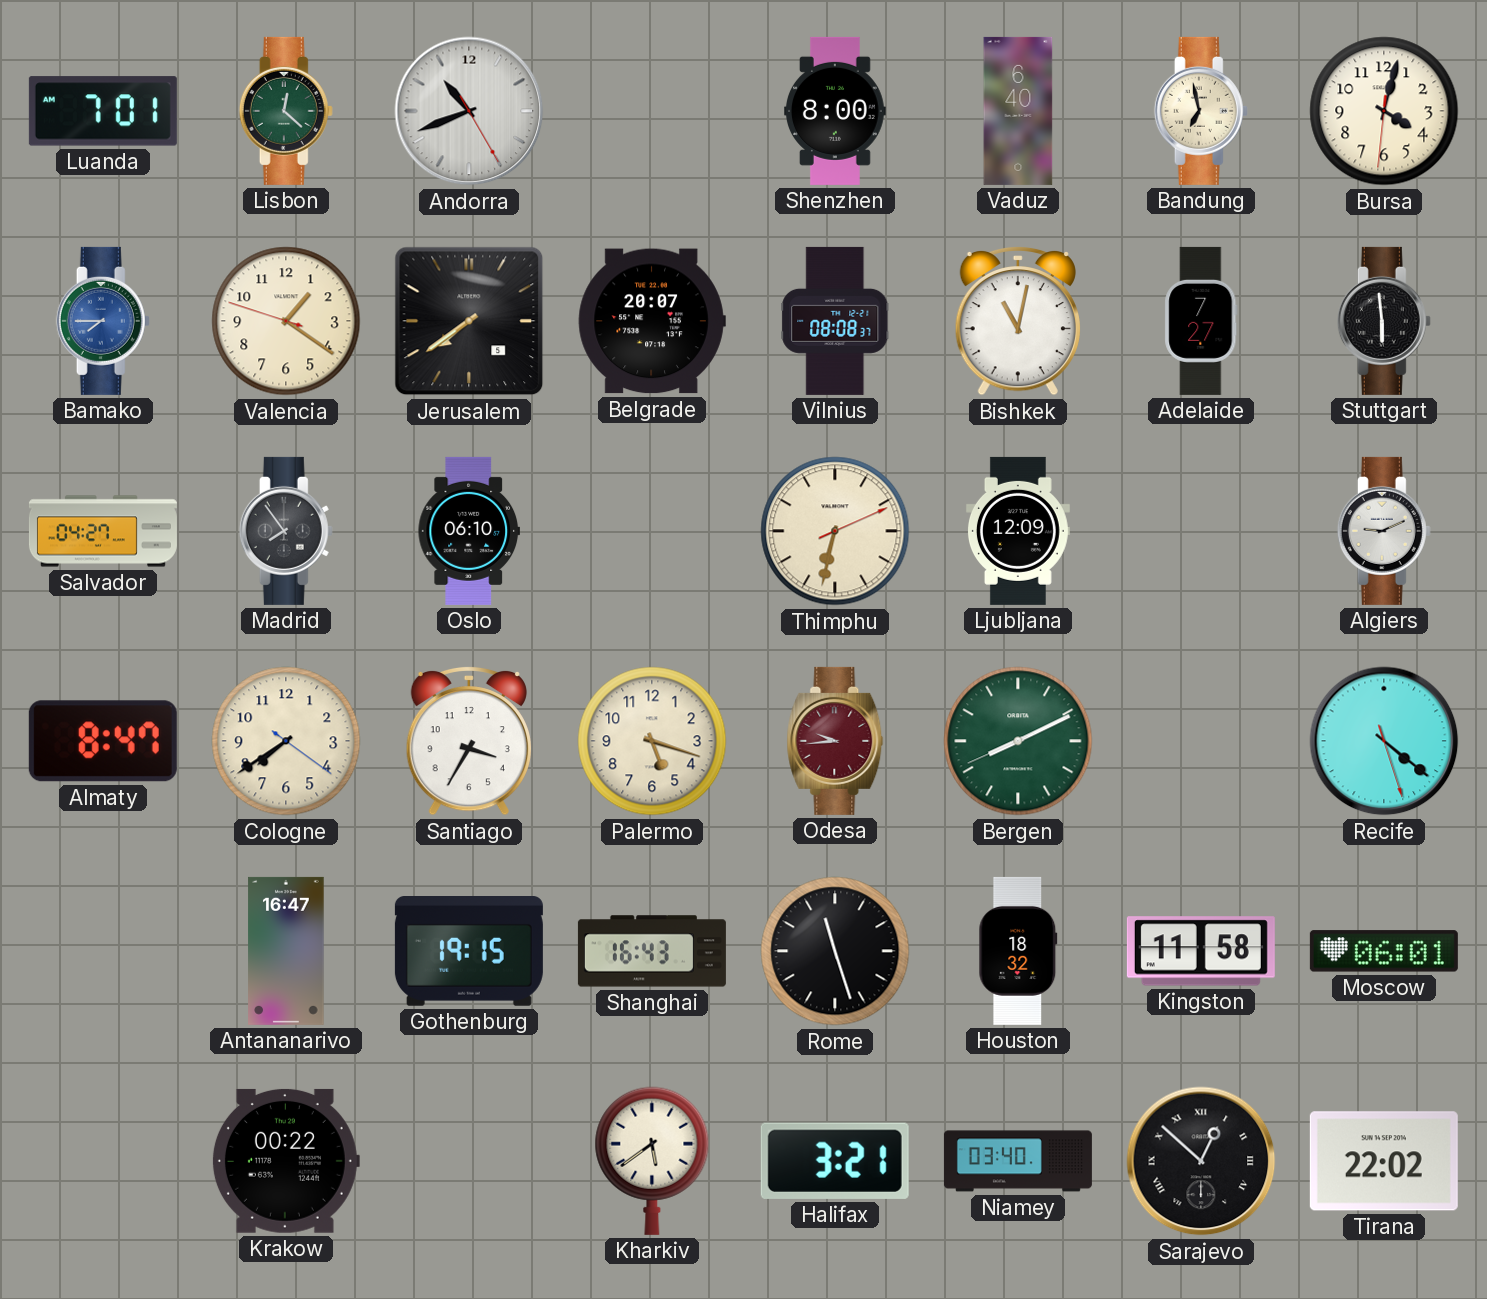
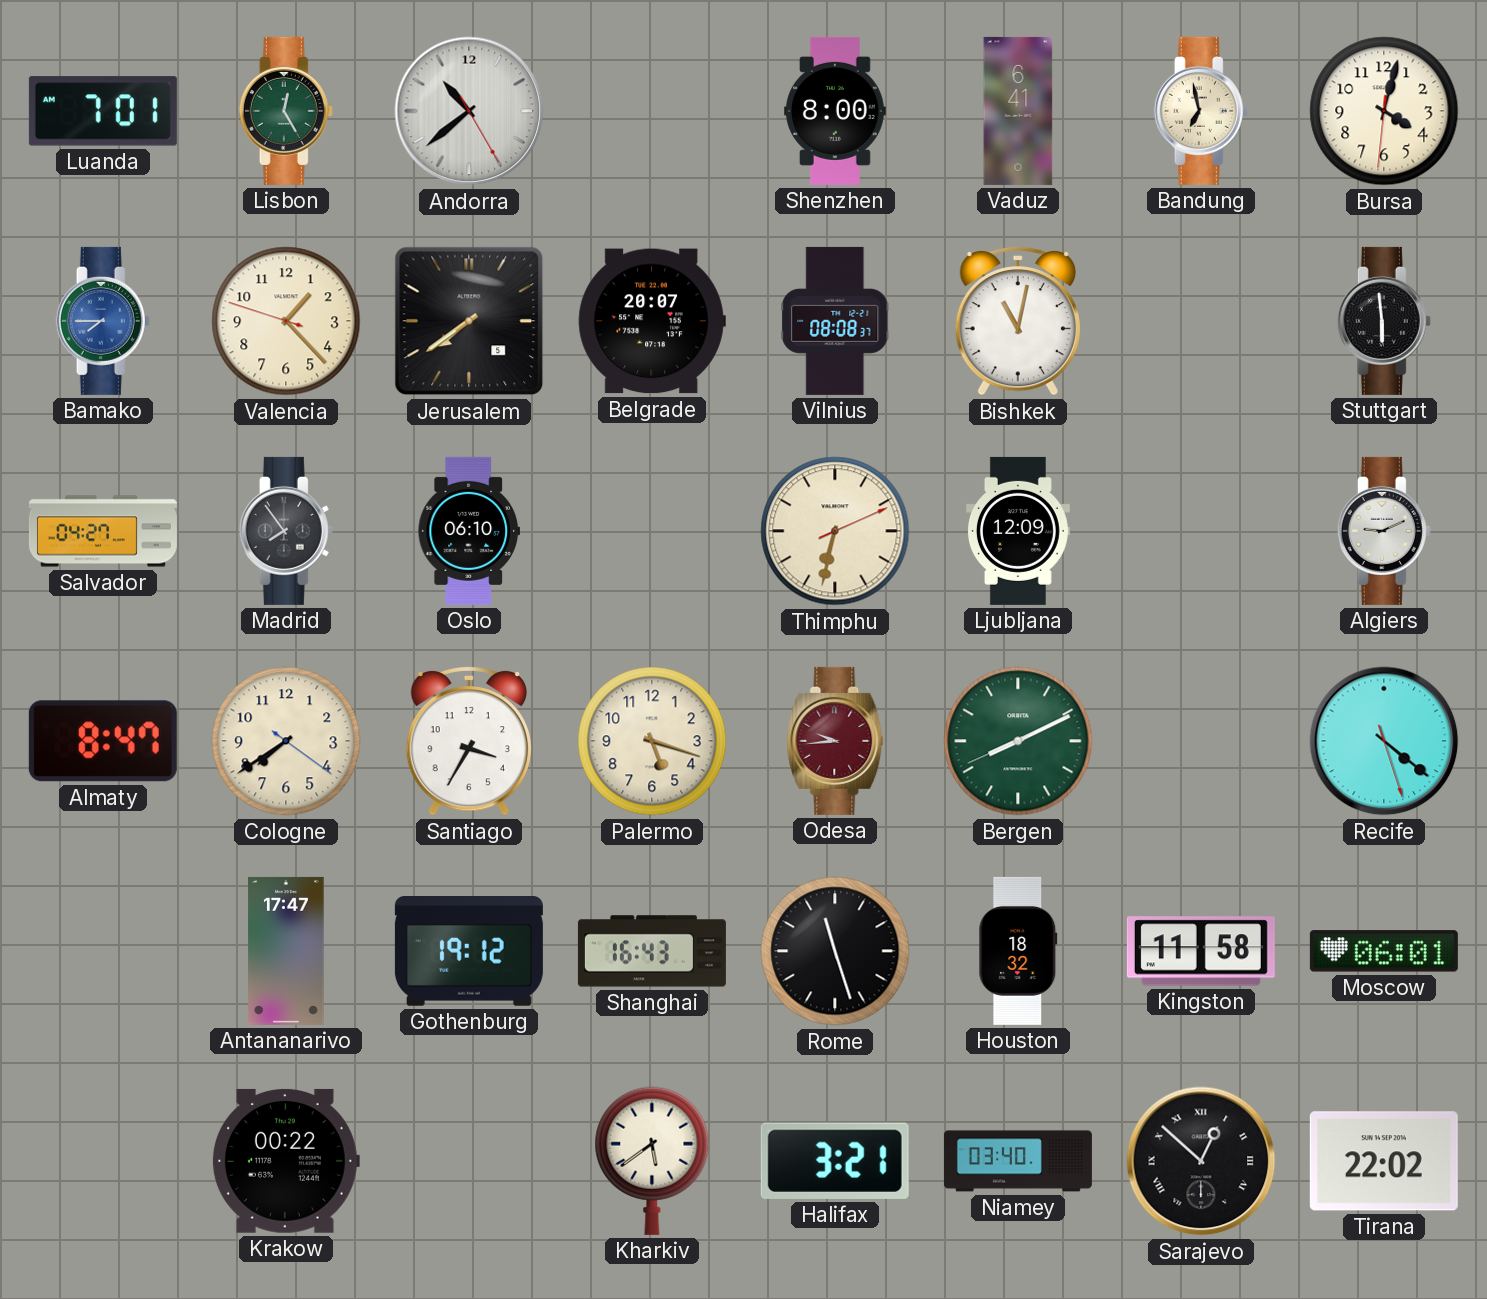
Lisbon: 12:22 -> 12:25
Andorra: 10:41 -> 10:38
Vaduz: 6:40 -> 6:41
Valencia: 1:20 -> 1:22
Adelaide: 7:27 -> none
Antananarivo: 16:47 -> 17:47
Gothenburg: 19:15 -> 19:12
